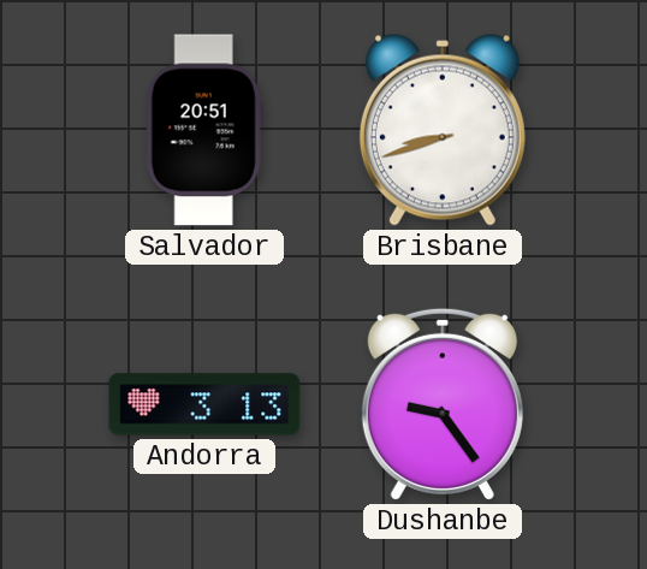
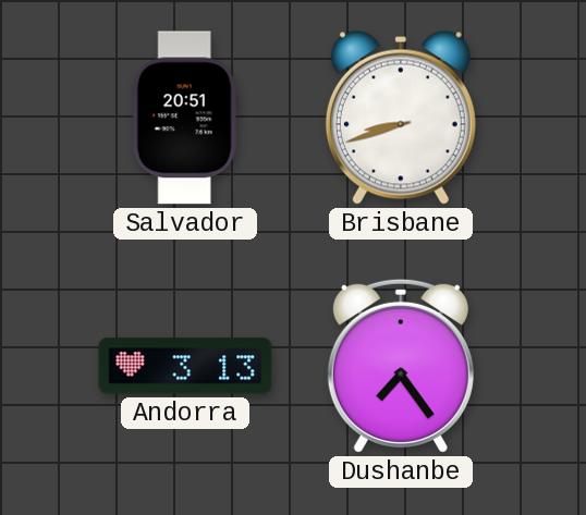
Dushanbe: 9:24 -> 7:24
